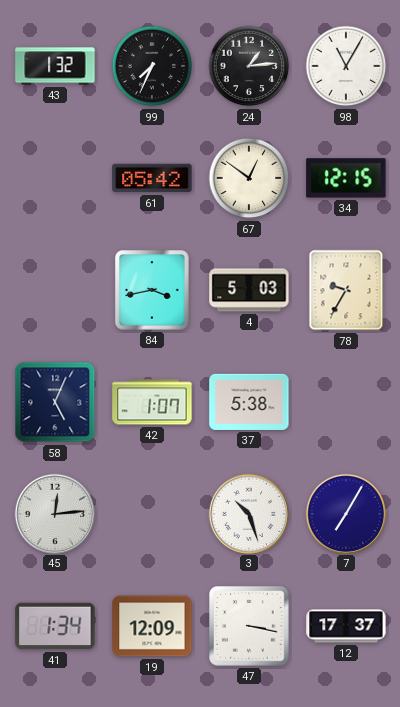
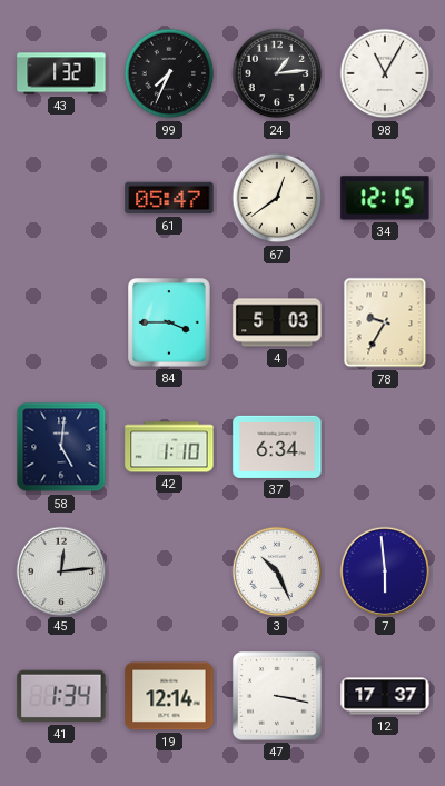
61: 05:42 -> 05:47
67: 12:51 -> 12:39
84: 3:43 -> 3:45
58: 5:04 -> 5:01
42: 1:07 -> 1:10
37: 5:38 -> 6:34
3: 10:27 -> 10:26
7: 7:05 -> 5:59
19: 12:09 -> 12:14
